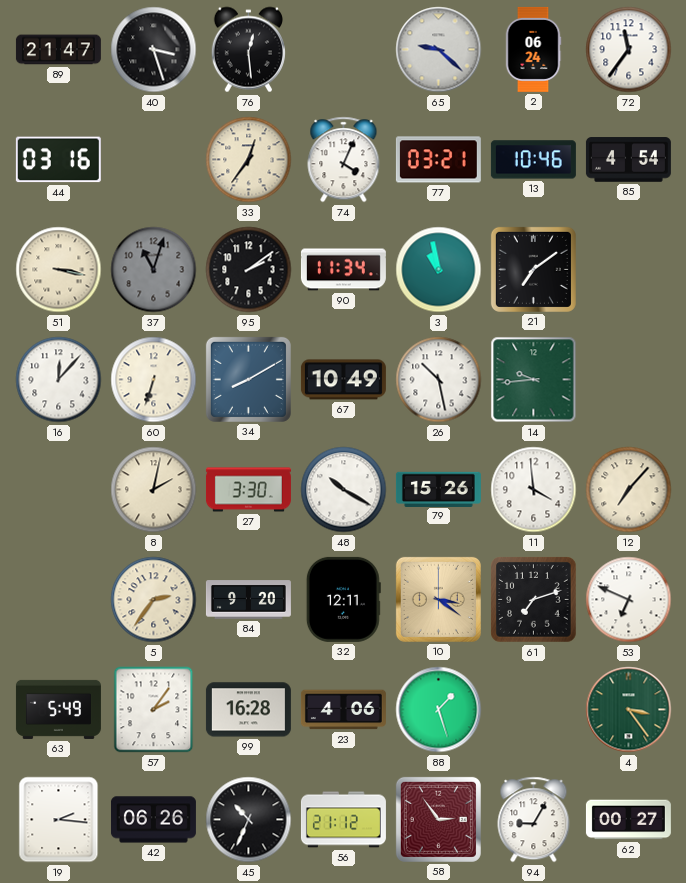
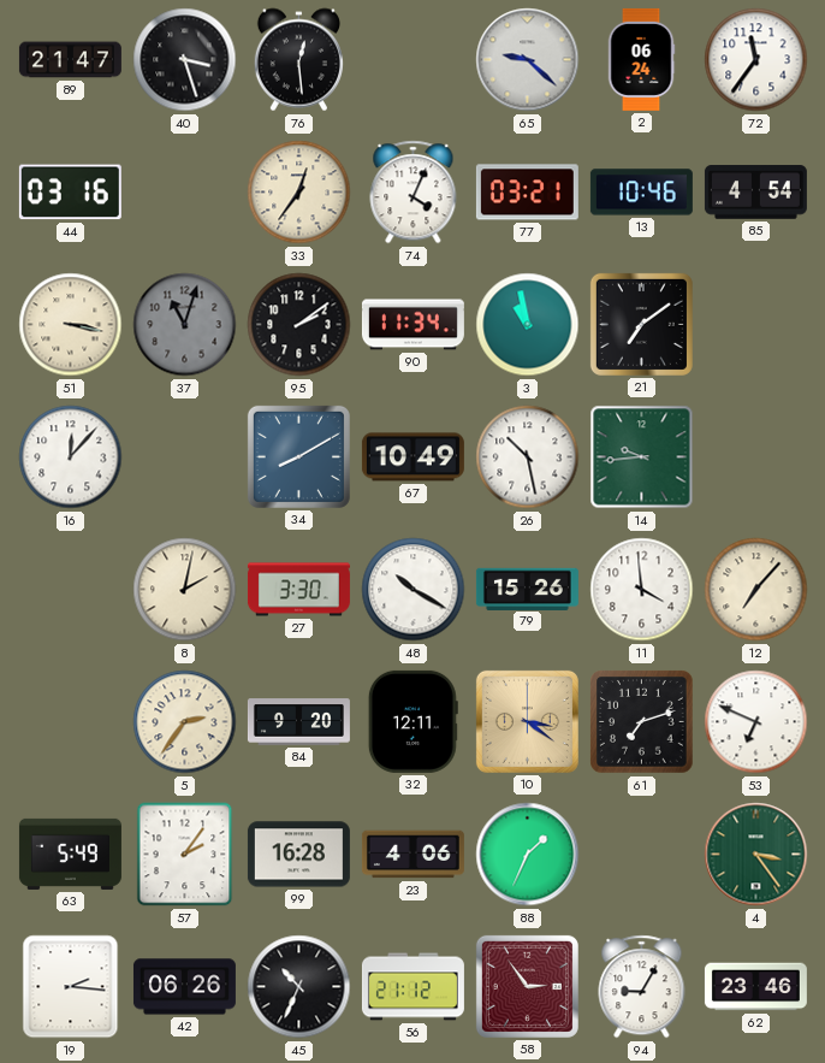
60: 6:33 -> none
88: 1:27 -> 1:34
62: 00:27 -> 23:46
